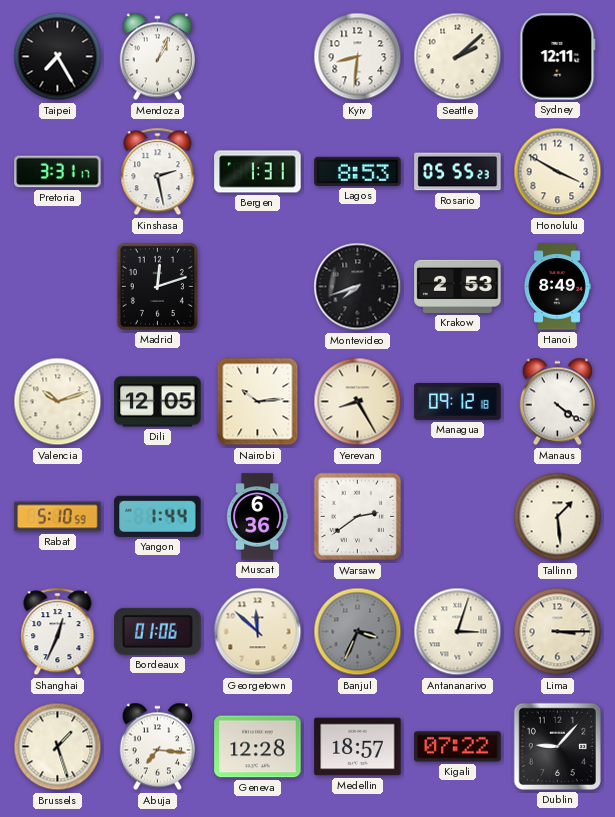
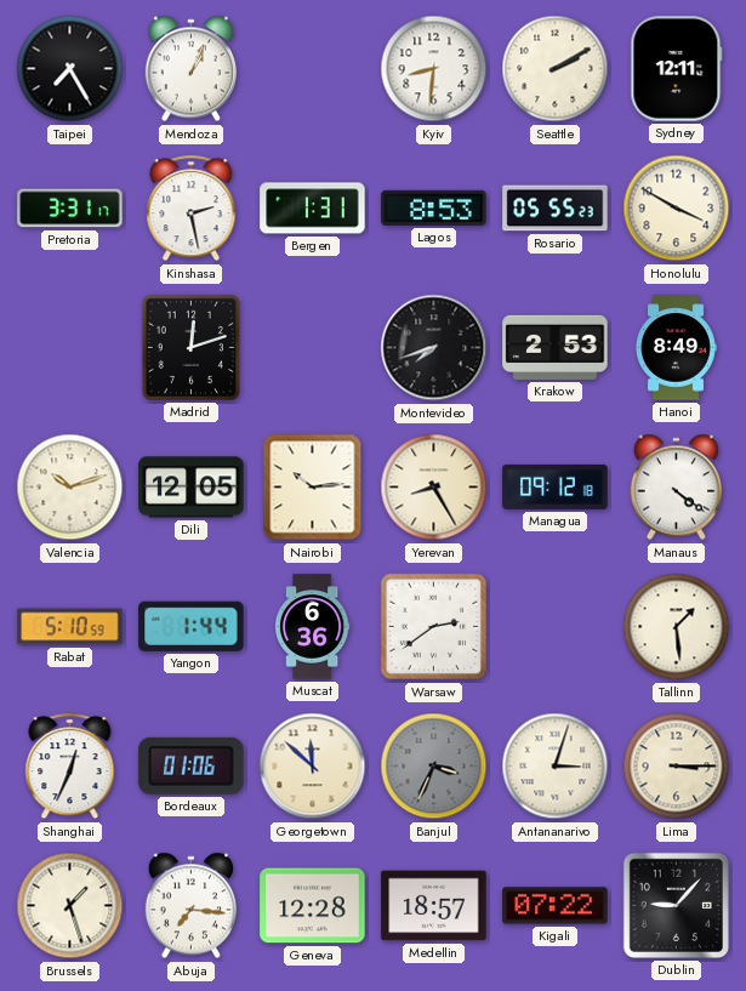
Seattle: 2:08 -> 2:10
